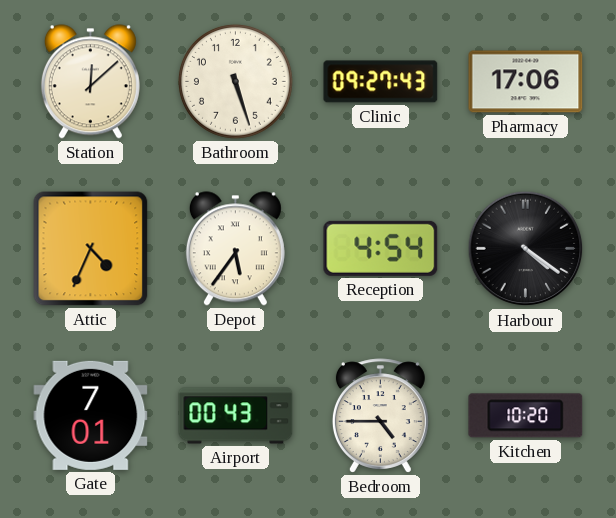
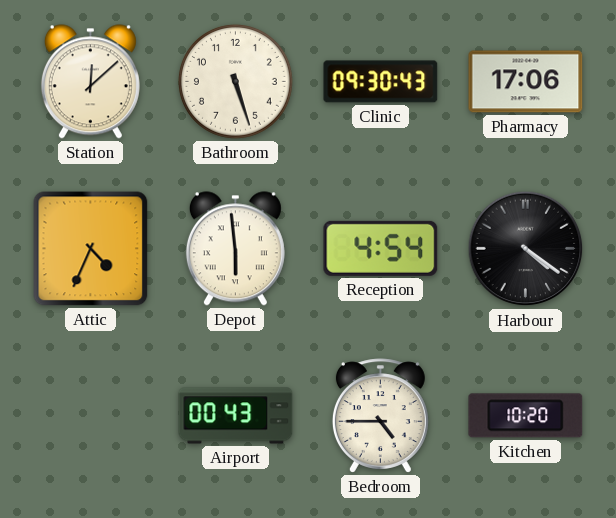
Clinic: 09:27 -> 09:30
Depot: 5:36 -> 5:59
Gate: 7:01 -> none
